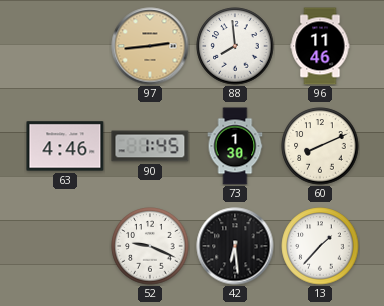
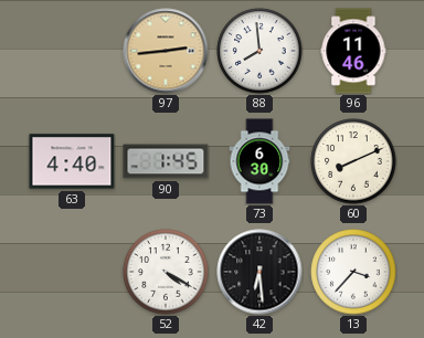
63: 4:46 -> 4:40
73: 1:30 -> 6:30
52: 9:19 -> 4:20
13: 1:37 -> 3:37
